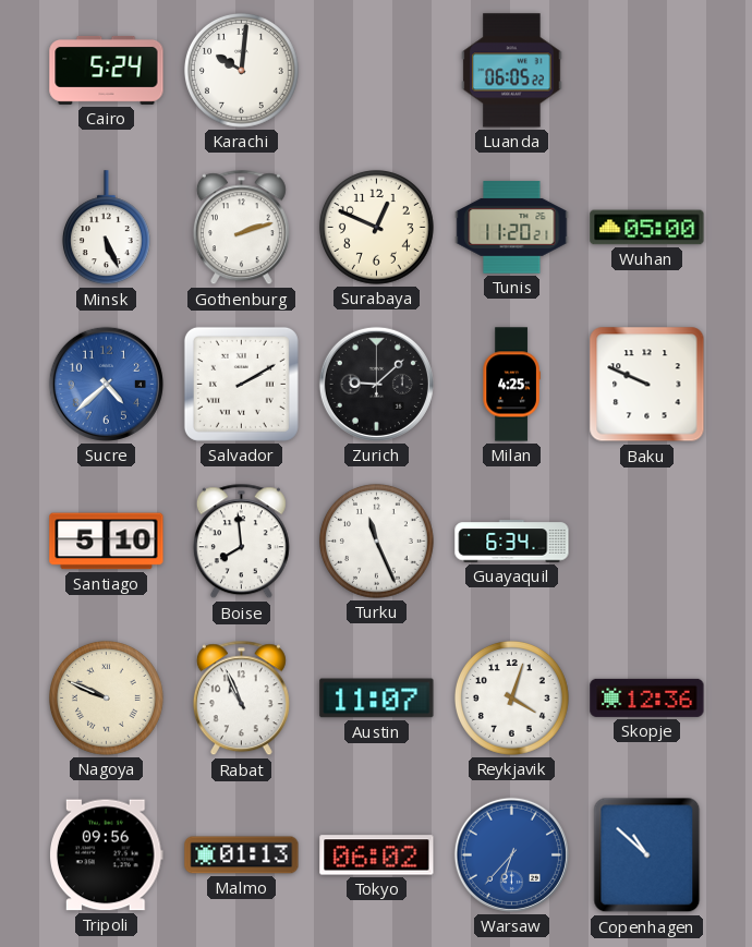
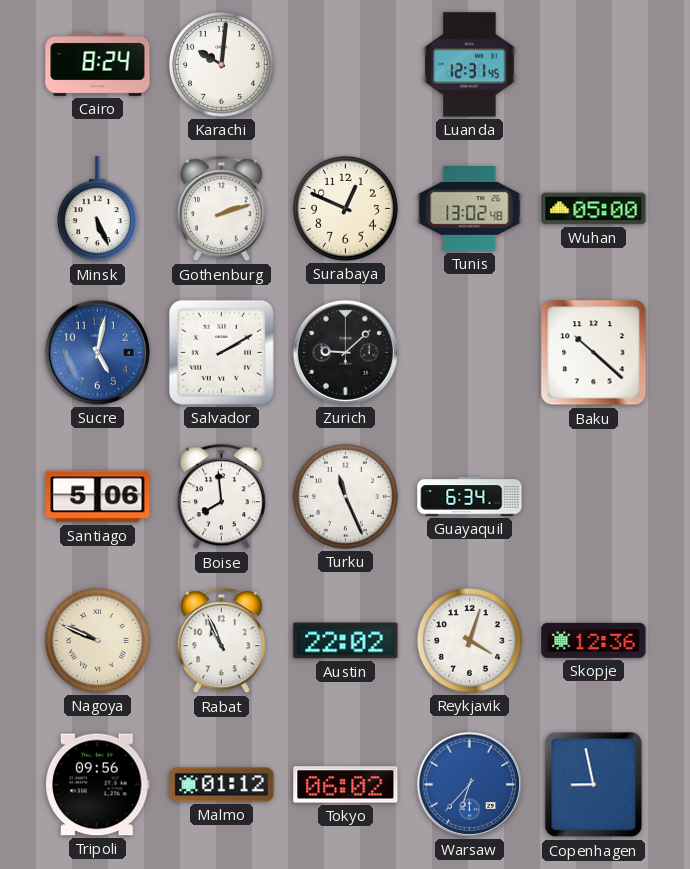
Cairo: 5:24 -> 8:24
Luanda: 06:05 -> 12:31
Tunis: 11:20 -> 13:02
Sucre: 4:38 -> 5:02
Milan: 4:25 -> none
Baku: 9:49 -> 10:22
Santiago: 5:10 -> 5:06
Austin: 11:07 -> 22:02
Malmo: 01:13 -> 01:12
Copenhagen: 10:52 -> 8:58
